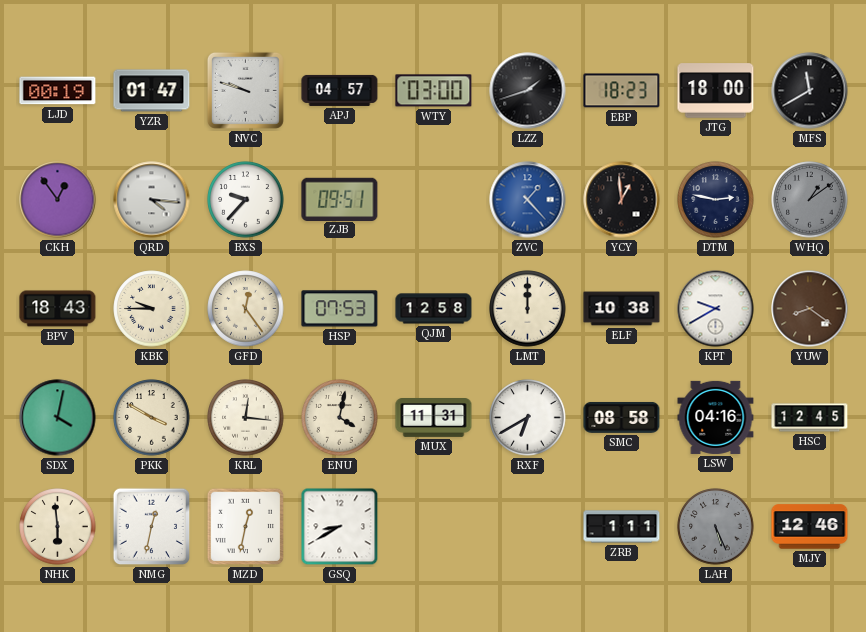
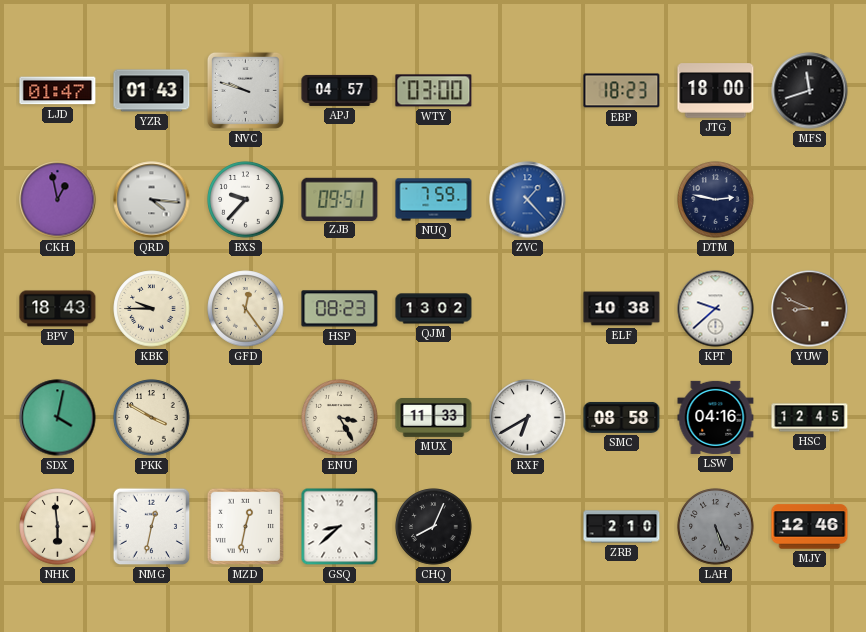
LJD: 00:19 -> 01:47
YZR: 01:47 -> 01:43
LZZ: 1:42 -> none
MFS: 11:40 -> 11:42
CKH: 12:54 -> 12:58
NUQ: none -> 7:59
YCY: 12:59 -> none
WHQ: 1:09 -> none
HSP: 07:53 -> 08:23
QJM: 12:58 -> 13:02
LMT: 12:00 -> none
KPT: 9:40 -> 9:38
YUW: 8:21 -> 8:49
KRL: 12:16 -> none
ENU: 4:02 -> 3:25
MUX: 11:31 -> 11:33
GSQ: 8:40 -> 8:38
CHQ: none -> 8:04
ZRB: 1:11 -> 2:10
